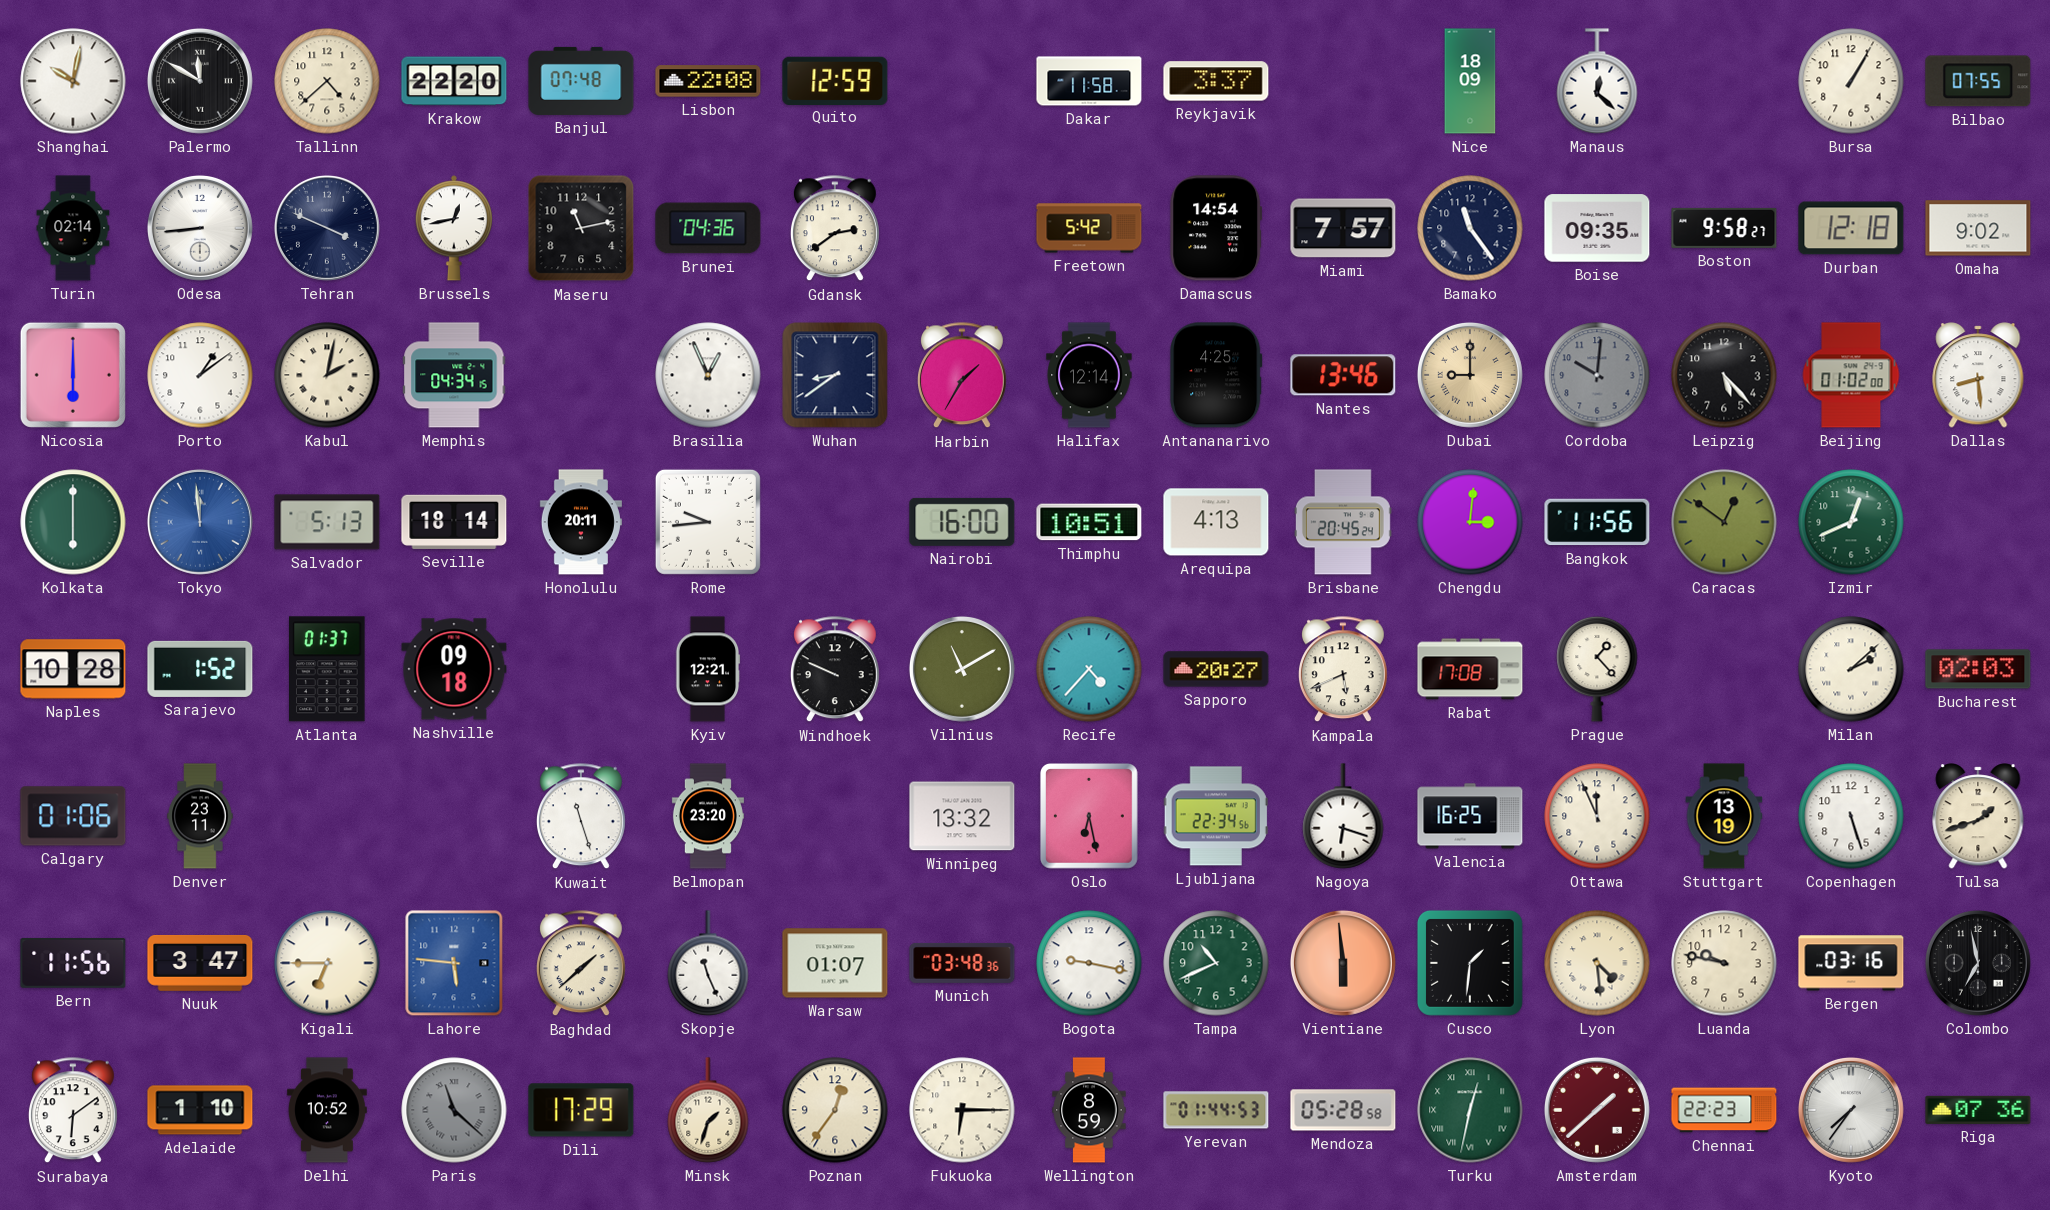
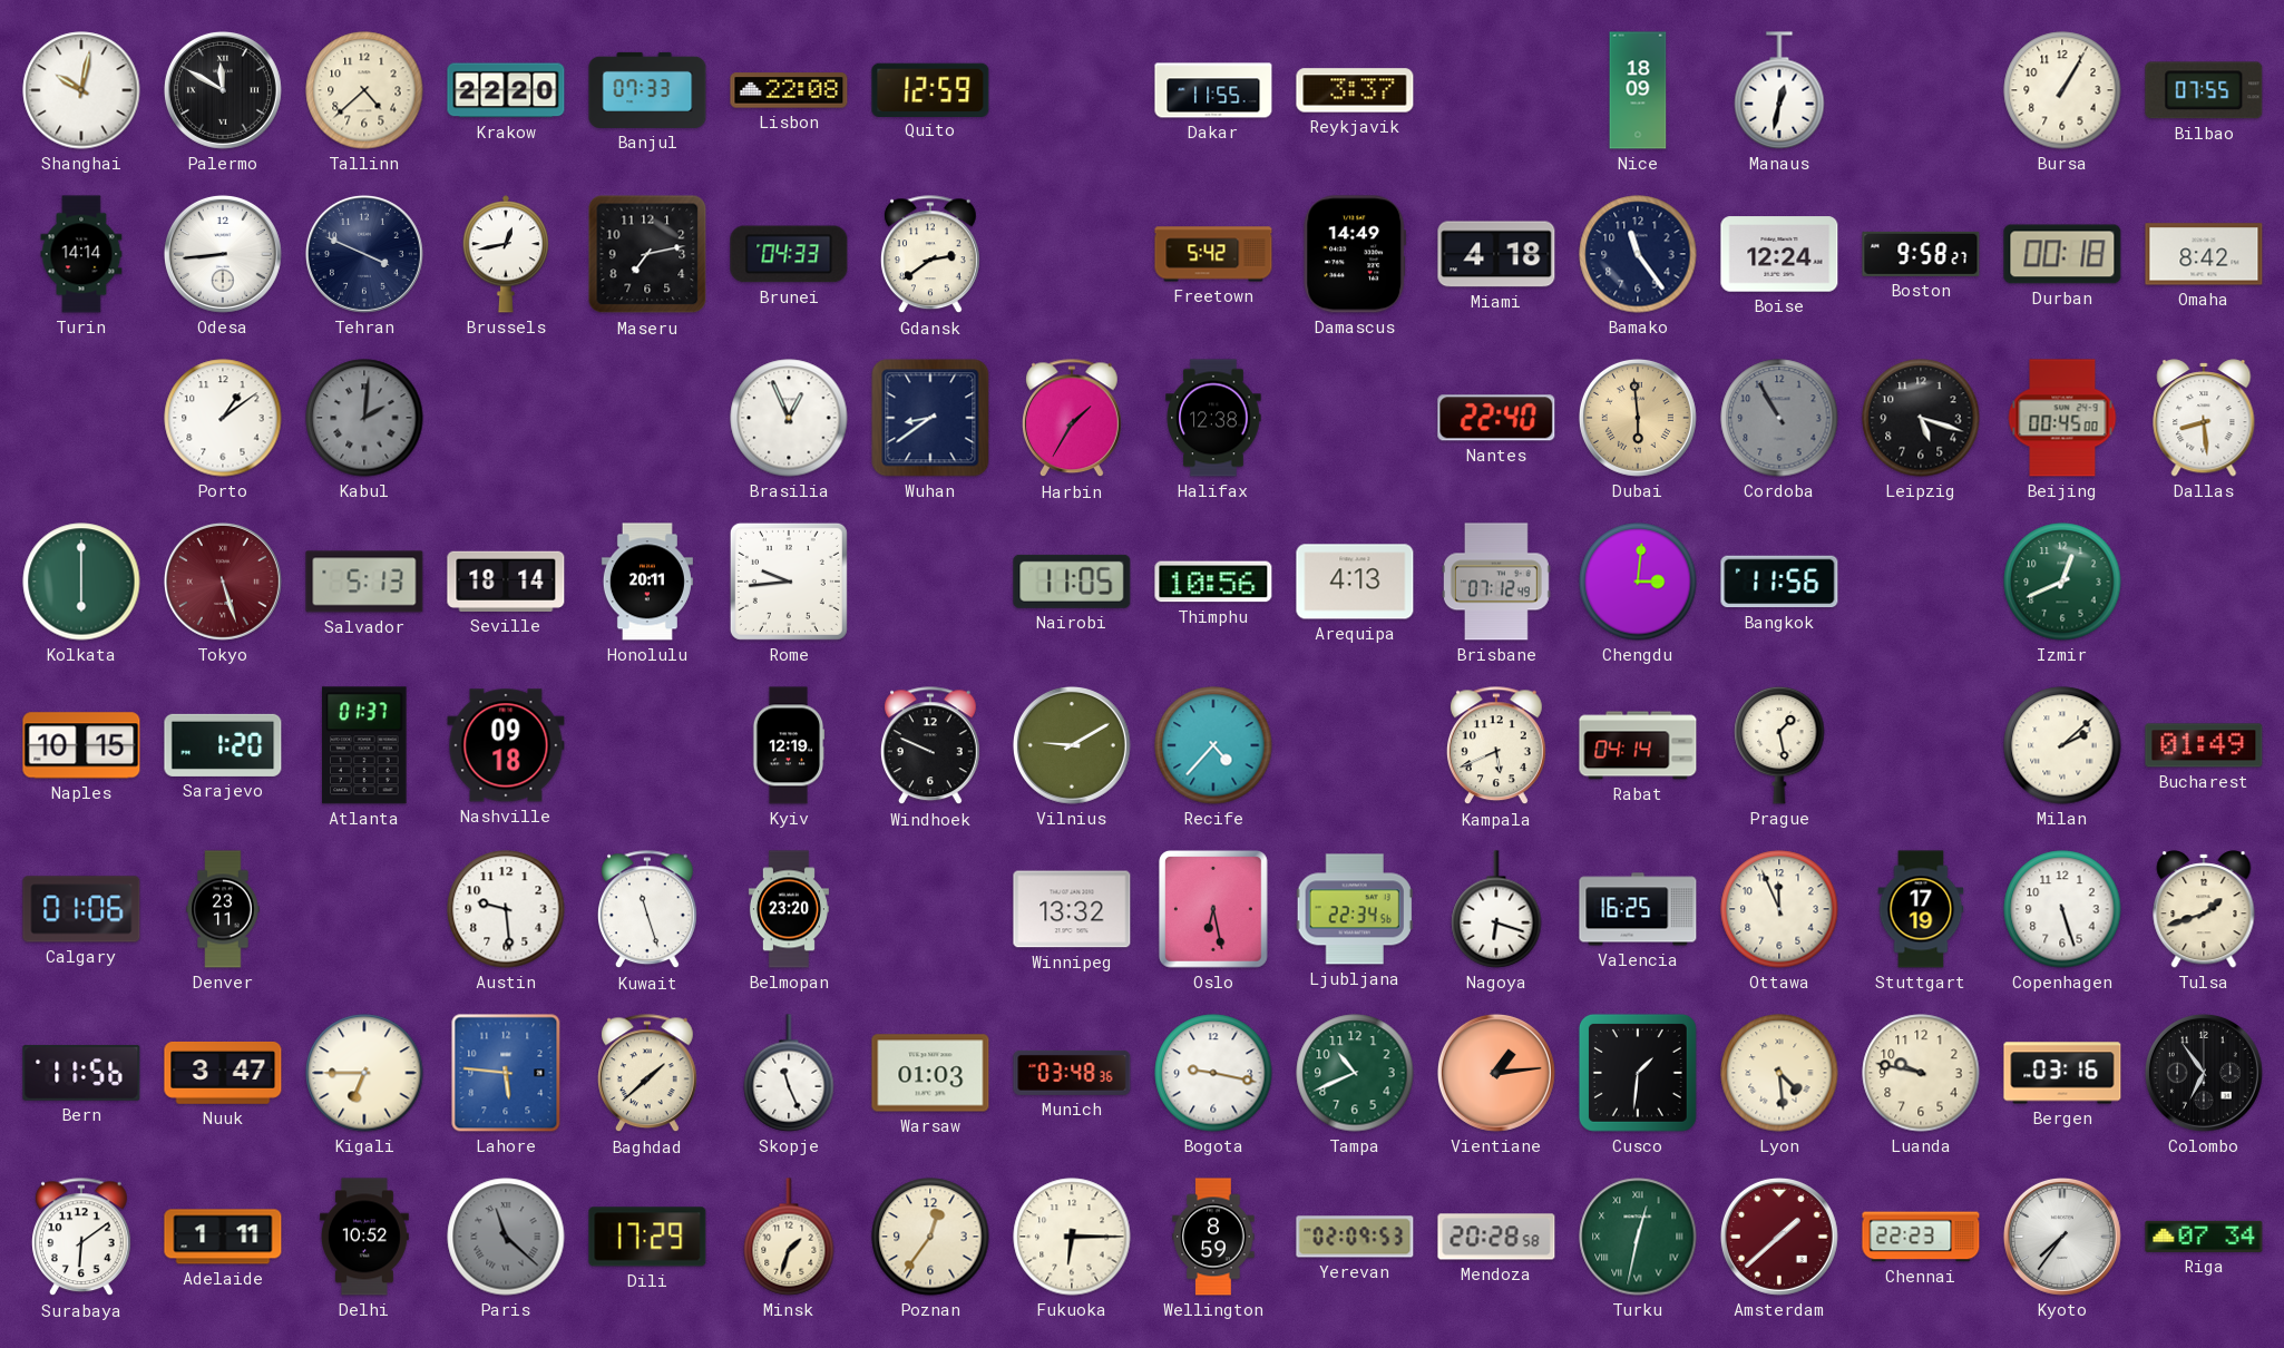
Banjul: 07:48 -> 07:33
Dakar: 11:58 -> 11:55
Manaus: 12:22 -> 12:32
Turin: 02:14 -> 14:14
Maseru: 11:13 -> 7:13
Brunei: 04:36 -> 04:33
Damascus: 14:54 -> 14:49
Miami: 7:57 -> 4:18
Boise: 09:35 -> 12:24
Durban: 12:18 -> 00:18
Omaha: 9:02 -> 8:42
Nicosia: 6:00 -> none
Kabul: 2:02 -> 2:01
Kabul dial: cream -> grey
Memphis: 04:34 -> none
Halifax: 12:14 -> 12:38
Antananarivo: 4:25 -> none
Nantes: 13:46 -> 22:40
Dubai: 9:00 -> 5:59
Cordoba: 10:01 -> 10:55
Leipzig: 5:23 -> 5:18
Beijing: 01:02 -> 00:45
Tokyo: 11:59 -> 5:27
Tokyo dial: blue -> burgundy
Nairobi: 16:00 -> 11:05
Thimphu: 10:51 -> 10:56
Brisbane: 20:45 -> 07:12
Caracas: 12:51 -> none
Naples: 10:28 -> 10:15
Sarajevo: 1:52 -> 1:20
Kyiv: 12:21 -> 12:19
Vilnius: 11:10 -> 9:10
Sapporo: 20:27 -> none
Rabat: 17:08 -> 04:14
Prague: 1:23 -> 1:28
Bucharest: 02:03 -> 01:49
Austin: none -> 9:29
Stuttgart: 13:19 -> 17:19
Warsaw: 01:07 -> 01:03
Vientiane: 5:59 -> 1:14
Colombo: 6:58 -> 6:54
Adelaide: 1:10 -> 1:11
Yerevan: 01:44 -> 02:09
Mendoza: 05:28 -> 20:28
Riga: 07:36 -> 07:34
